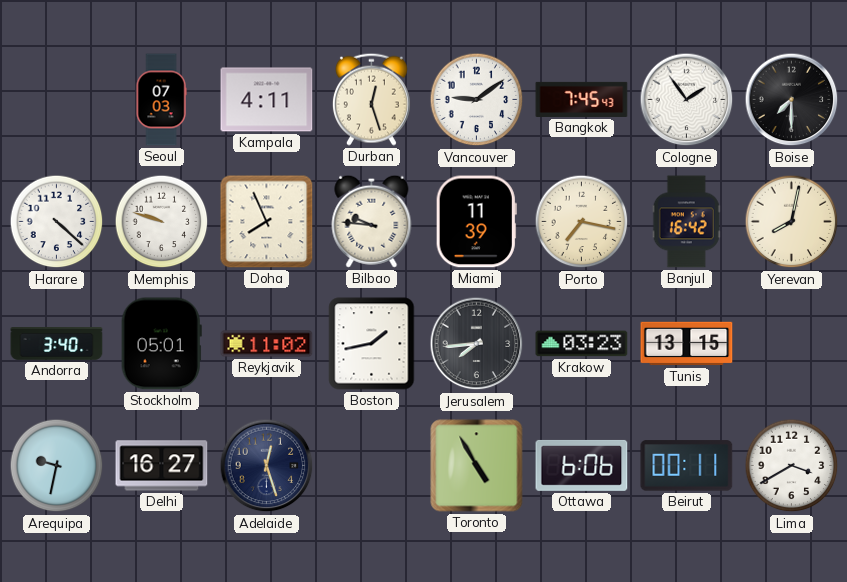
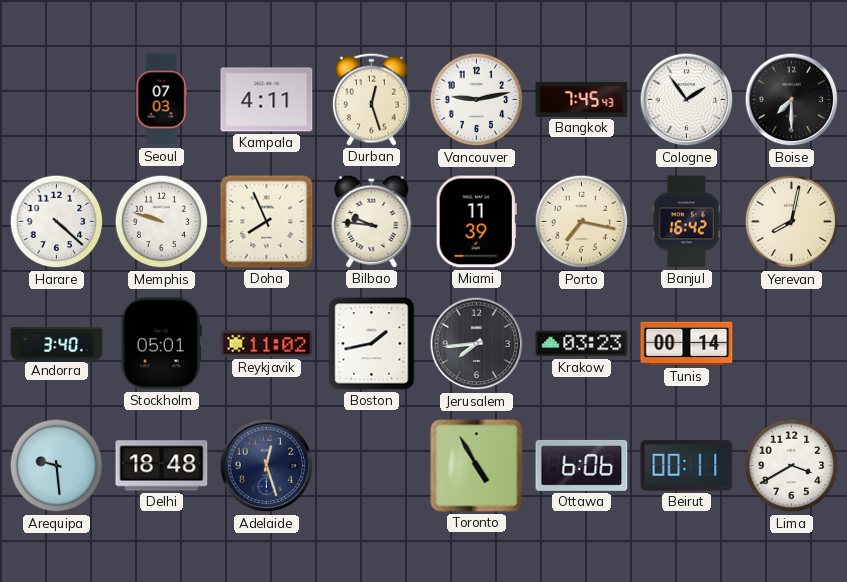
Vancouver: 9:09 -> 9:13
Tunis: 13:15 -> 00:14
Arequipa: 9:32 -> 9:29
Delhi: 16:27 -> 18:48
